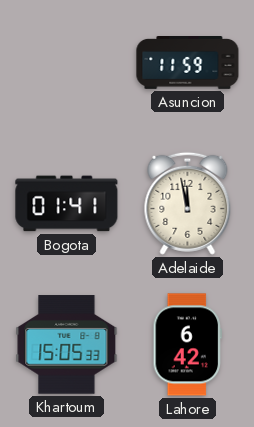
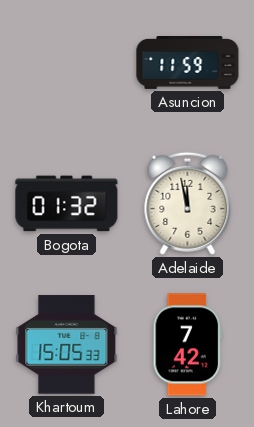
Bogota: 01:41 -> 01:32
Lahore: 6:42 -> 7:42
